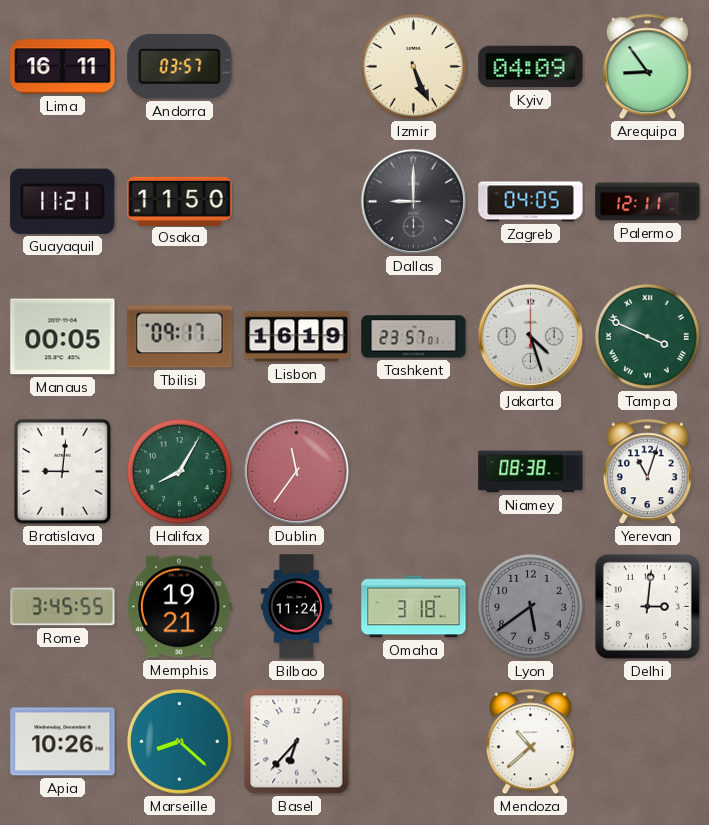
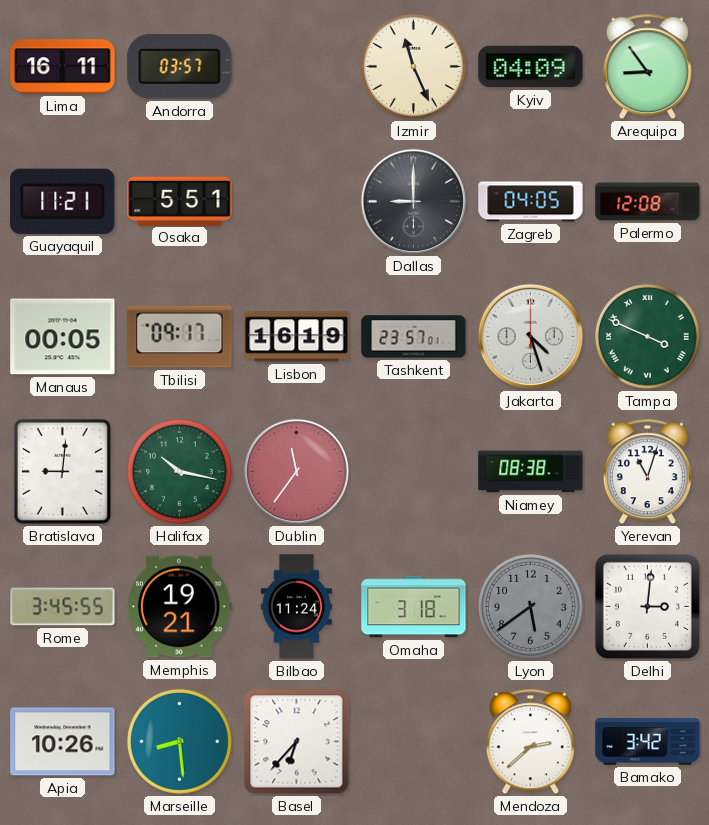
Izmir: 5:26 -> 11:26
Osaka: 11:50 -> 5:51
Palermo: 12:11 -> 12:08
Halifax: 8:05 -> 10:17
Marseille: 8:22 -> 8:29
Mendoza: 10:38 -> 2:38
Bamako: none -> 3:42
